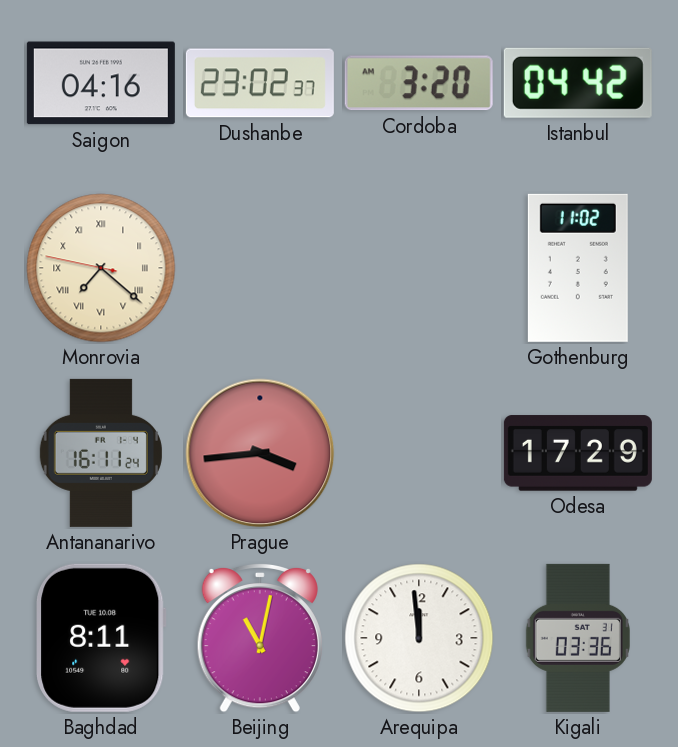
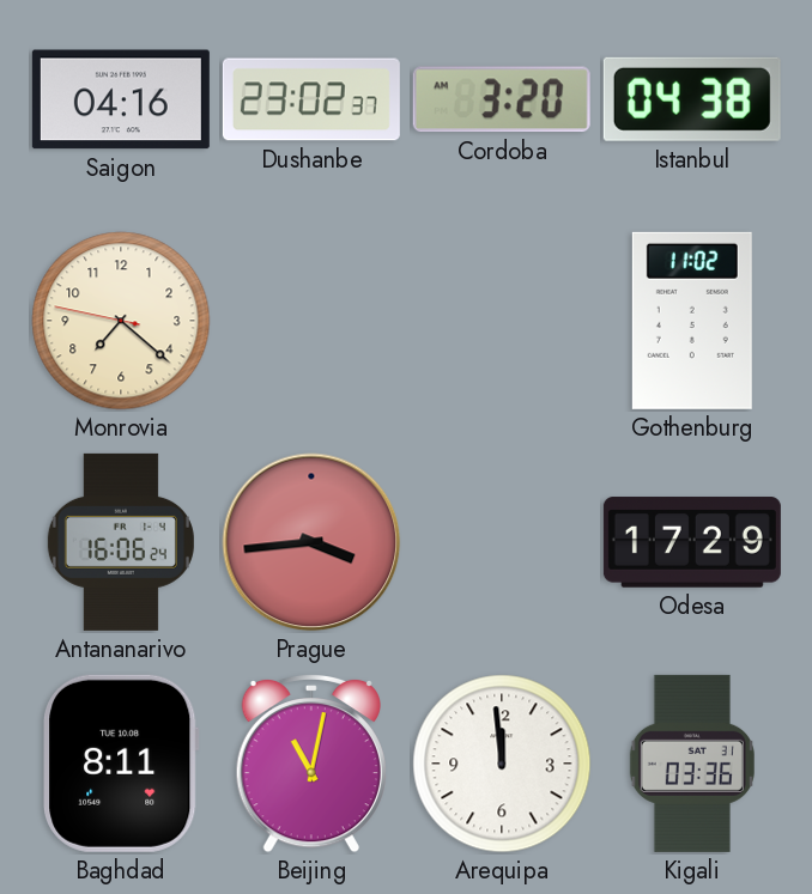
Istanbul: 04:42 -> 04:38
Monrovia numerals: Roman -> Arabic
Antananarivo: 16:11 -> 16:06
